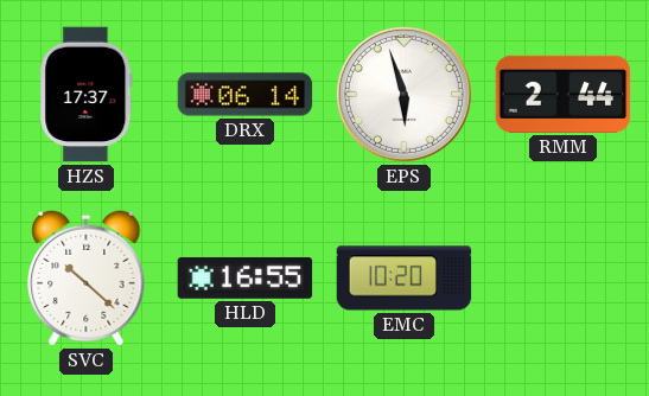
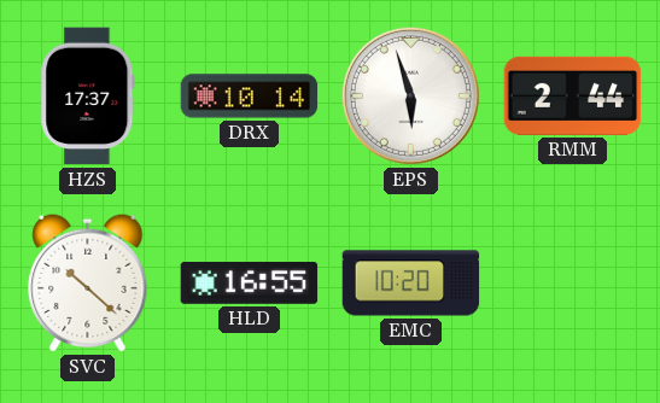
DRX: 06:14 -> 10:14
